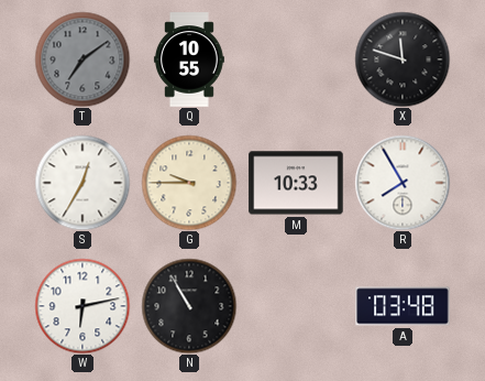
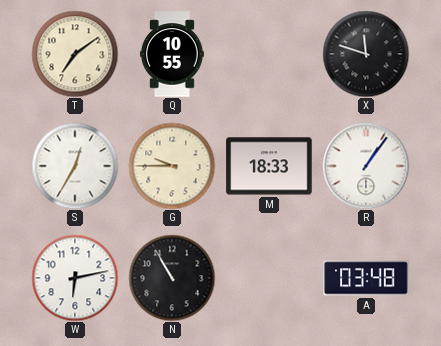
T dial: grey -> cream
M: 10:33 -> 18:33
R: 7:55 -> 1:06
